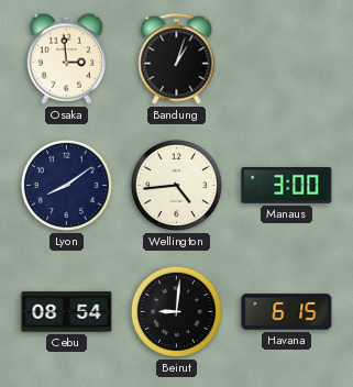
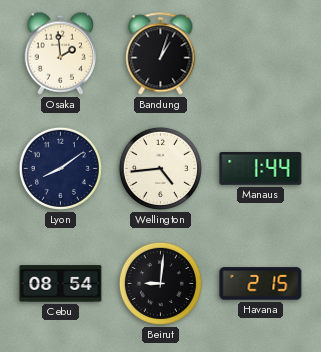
Osaka: 2:59 -> 1:59
Manaus: 3:00 -> 1:44
Havana: 6:15 -> 2:15
